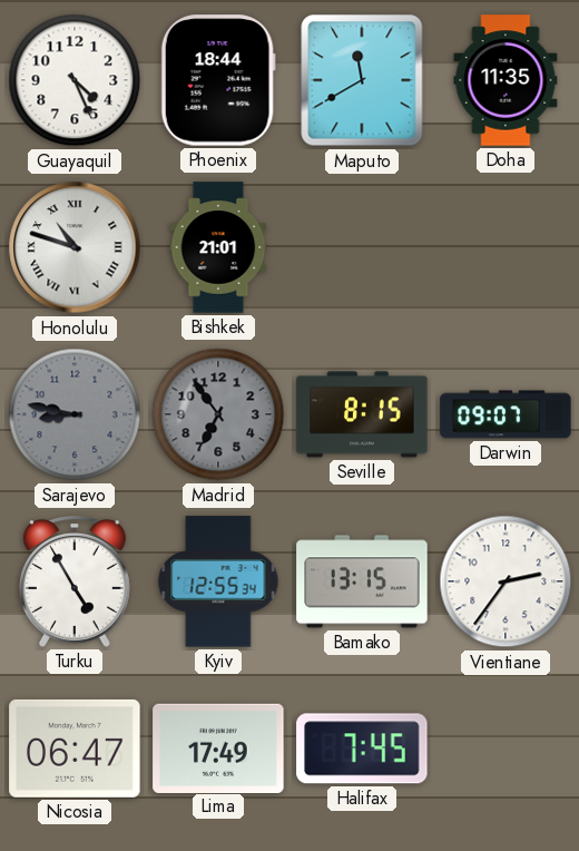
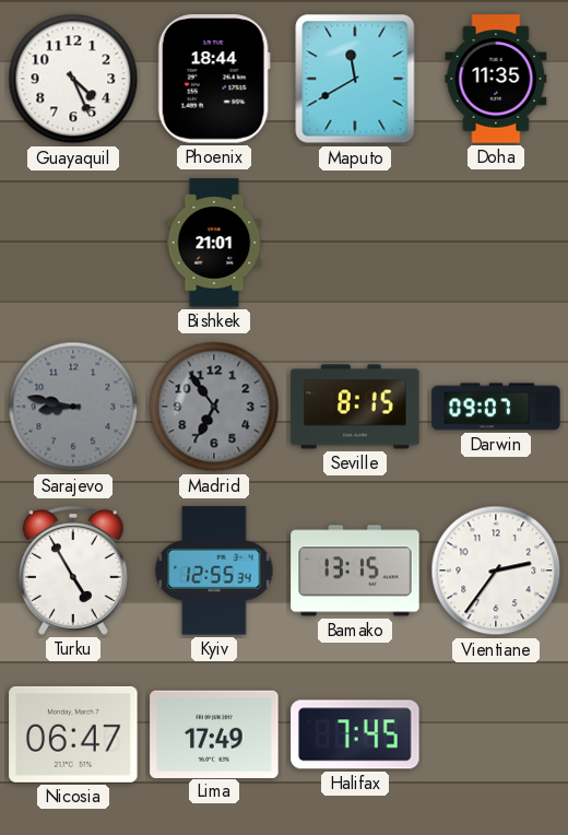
Honolulu: 10:48 -> none
